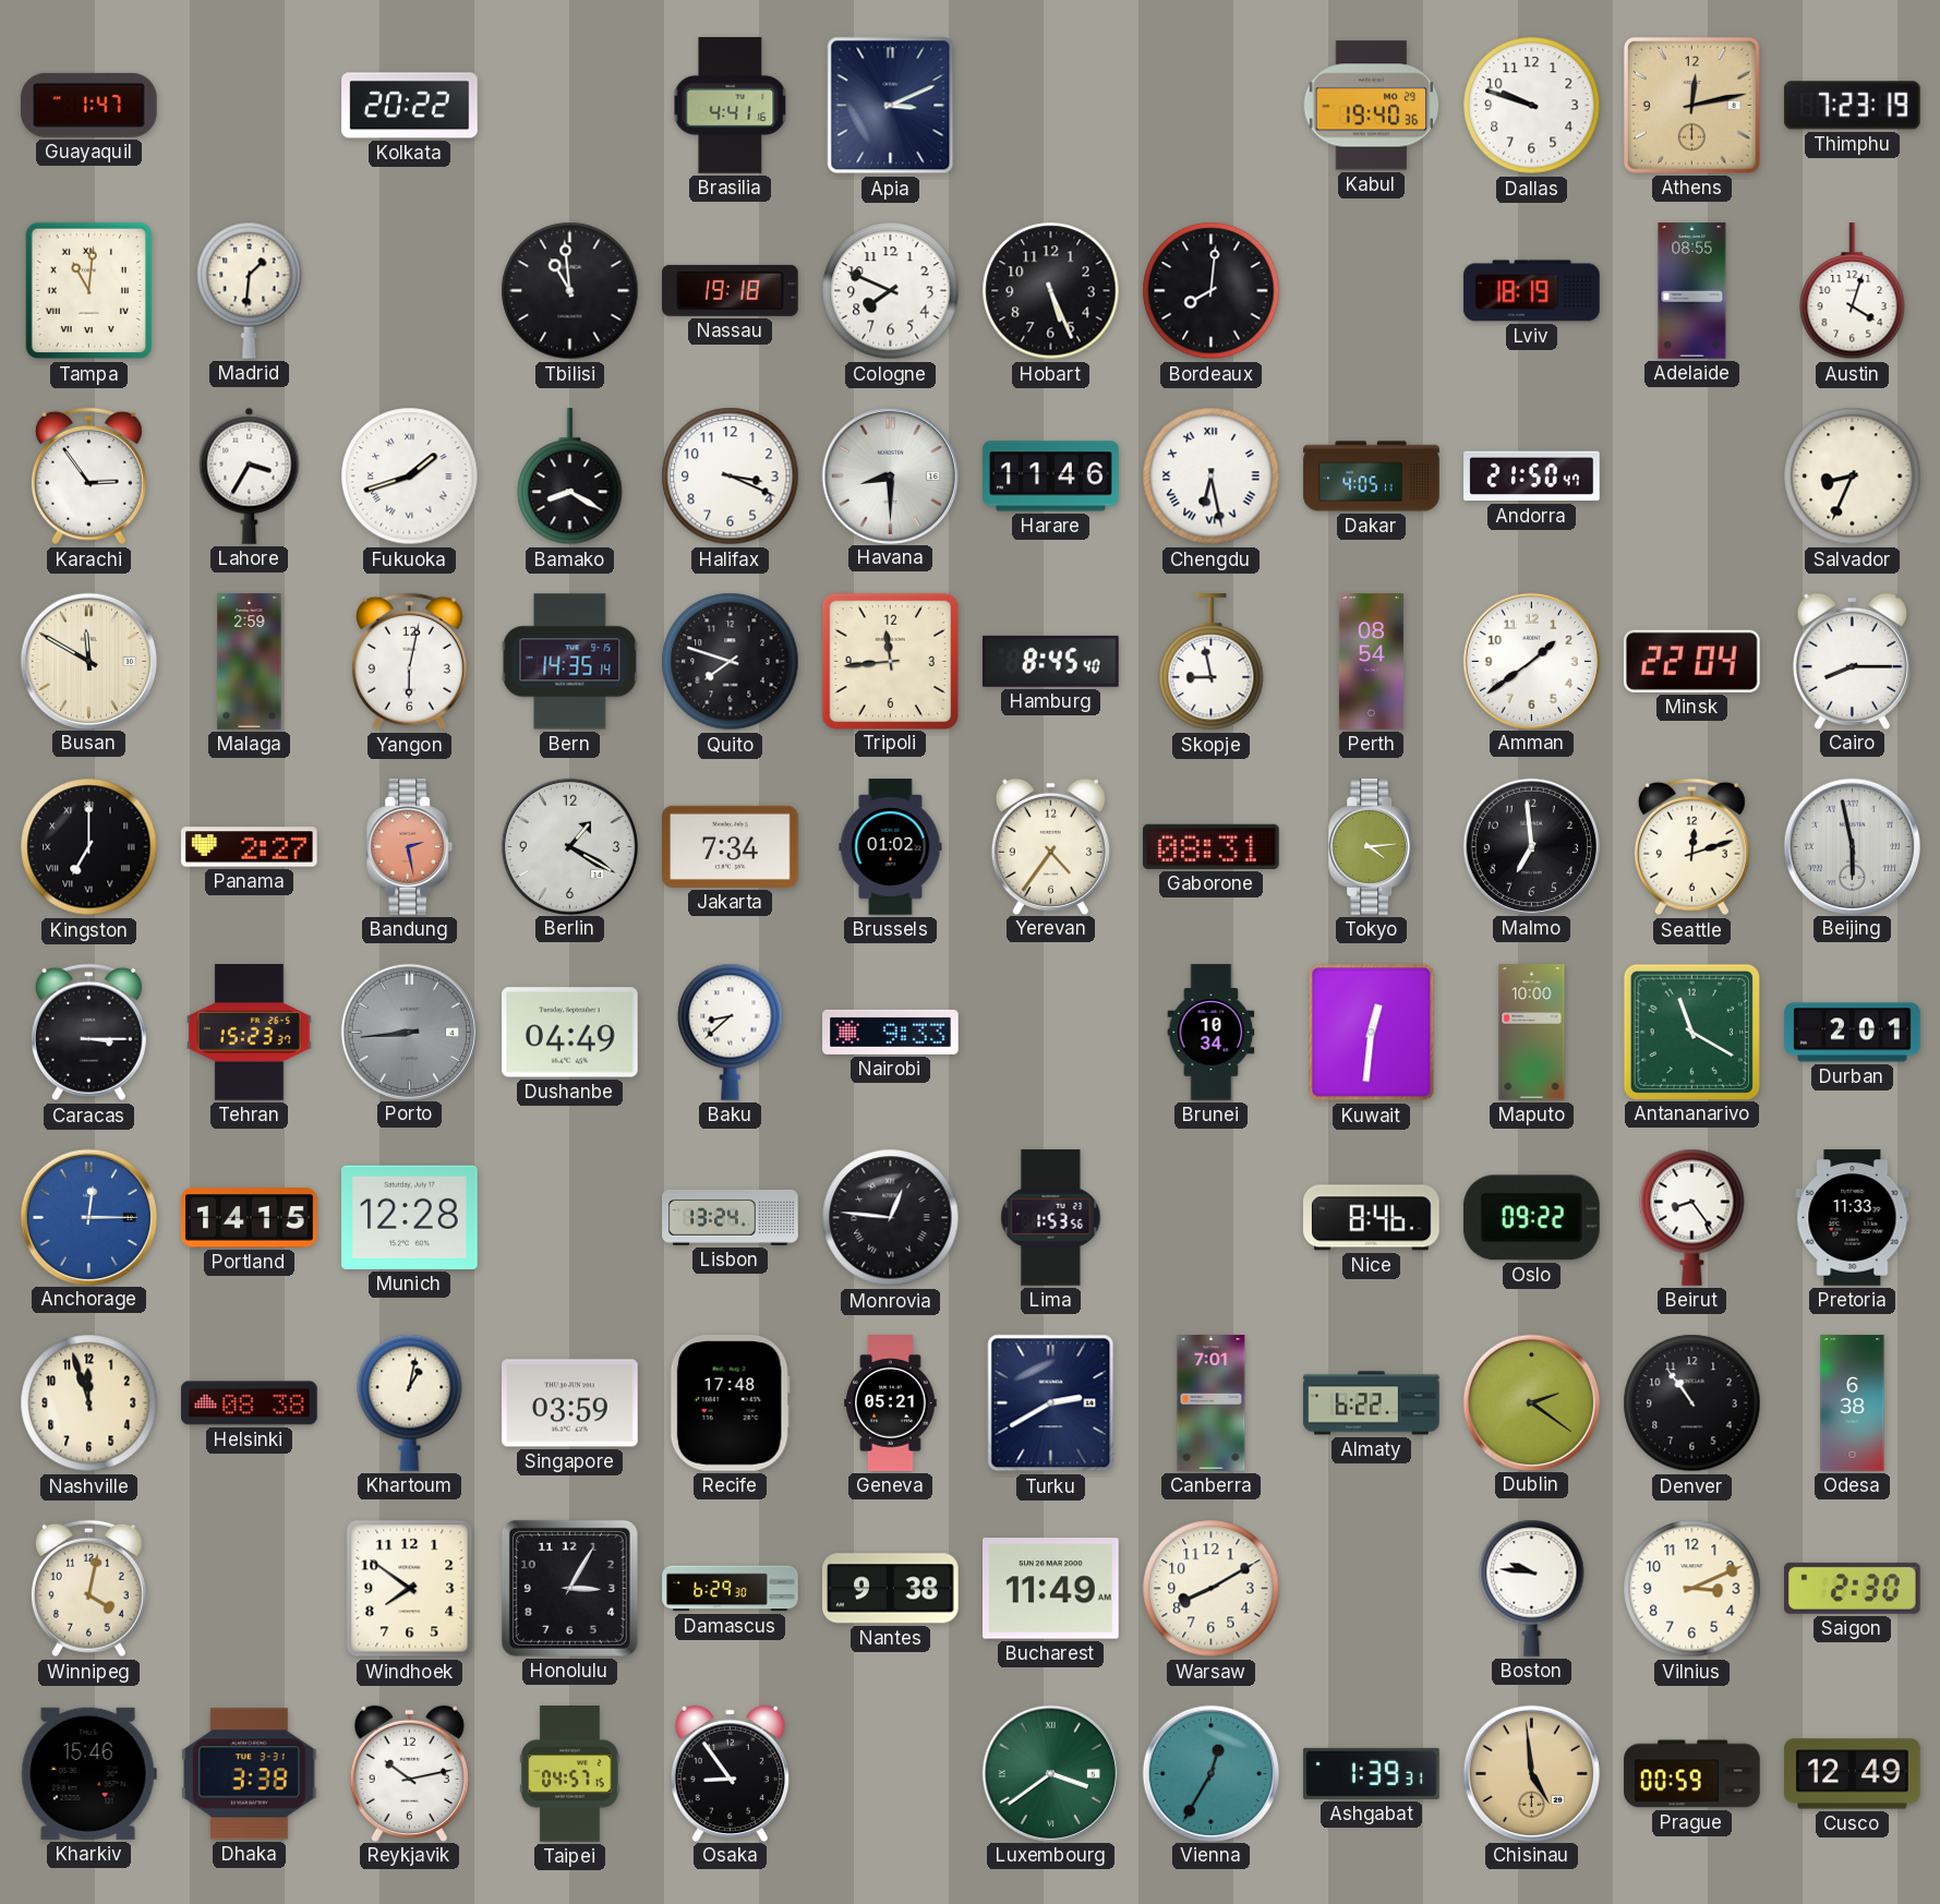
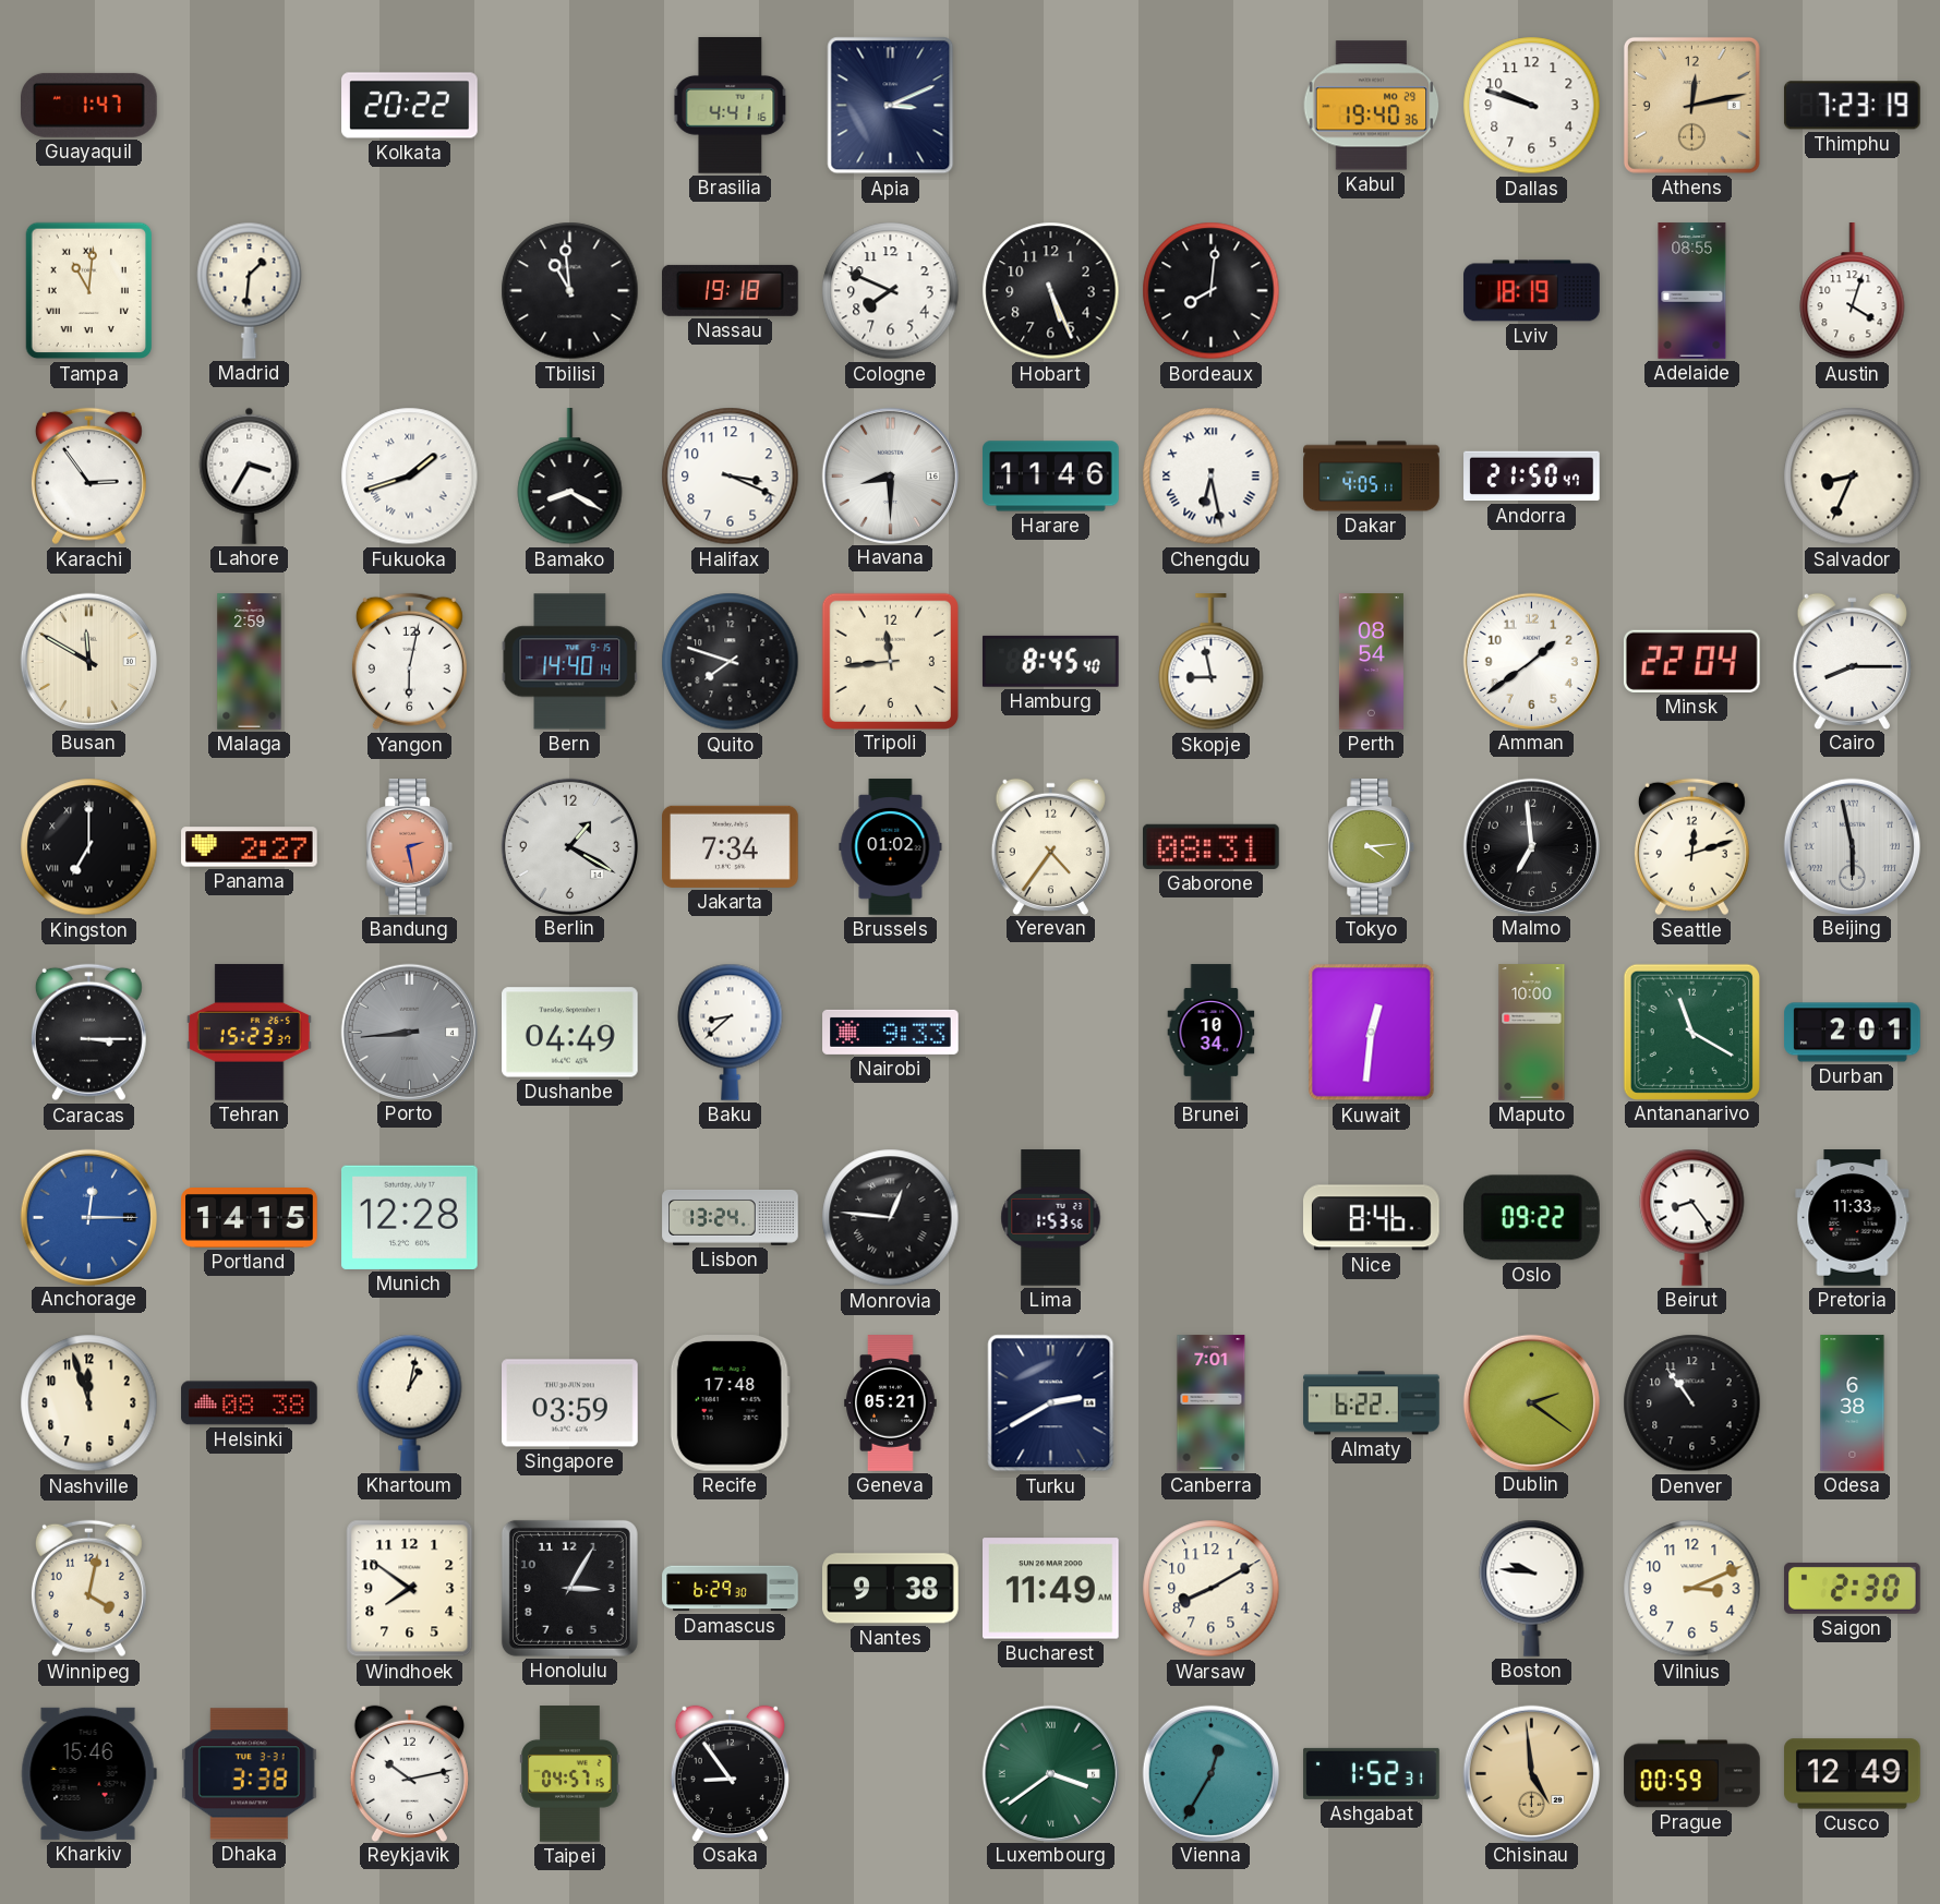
Bern: 14:35 -> 14:40
Ashgabat: 1:39 -> 1:52
